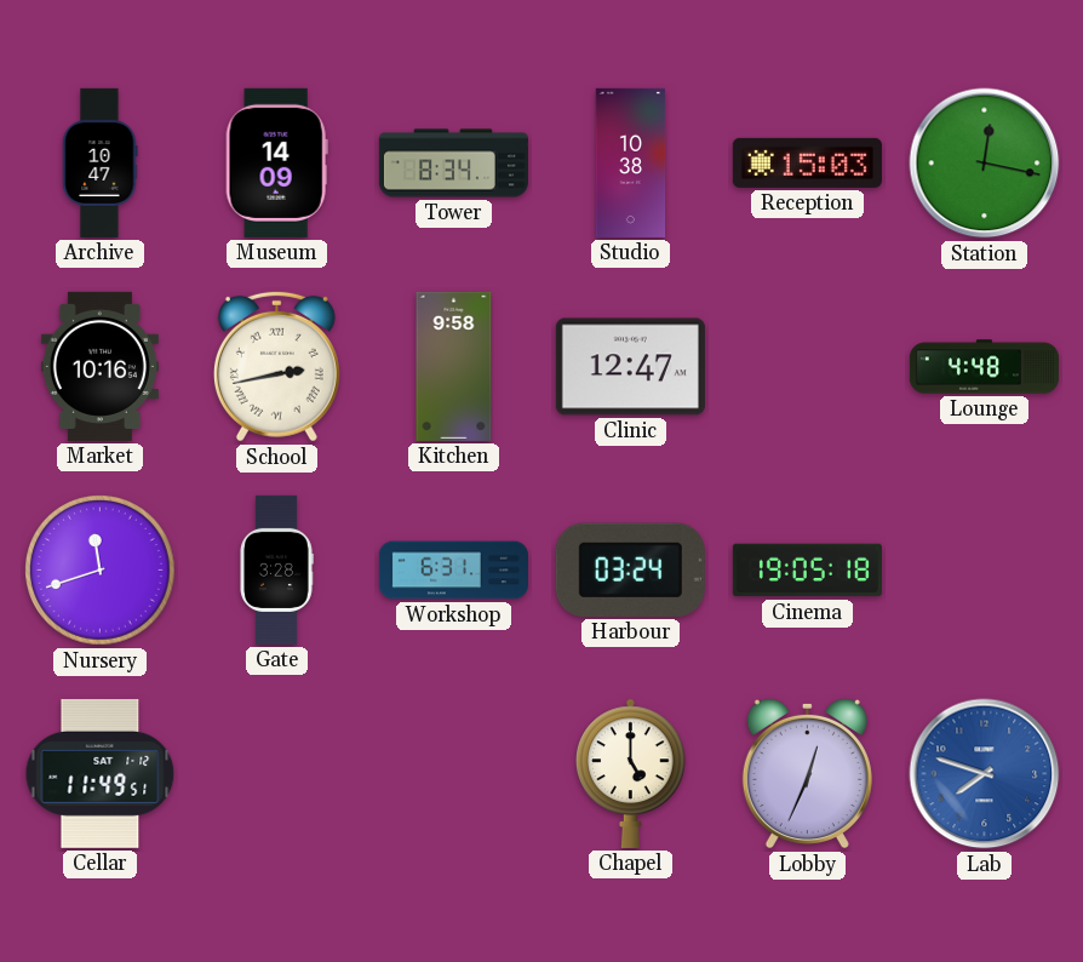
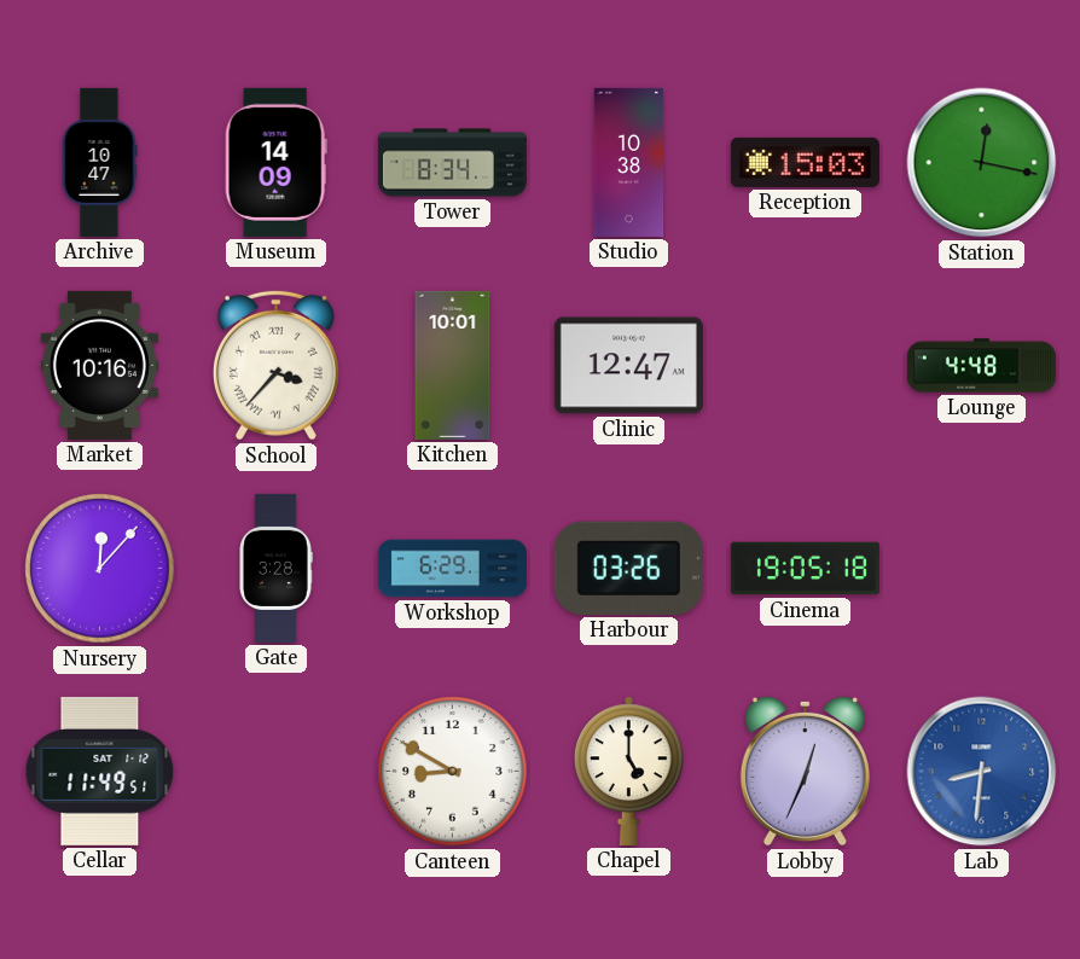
School: 2:43 -> 3:37
Kitchen: 9:58 -> 10:01
Nursery: 11:42 -> 12:07
Workshop: 6:31 -> 6:29
Harbour: 03:24 -> 03:26
Canteen: none -> 8:50
Lab: 7:48 -> 8:31
